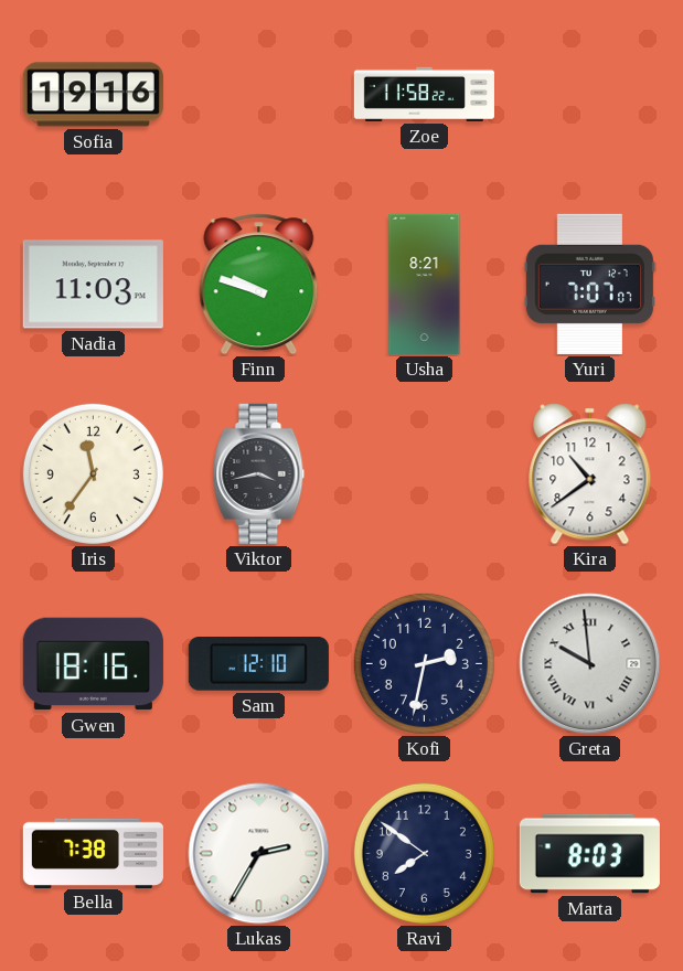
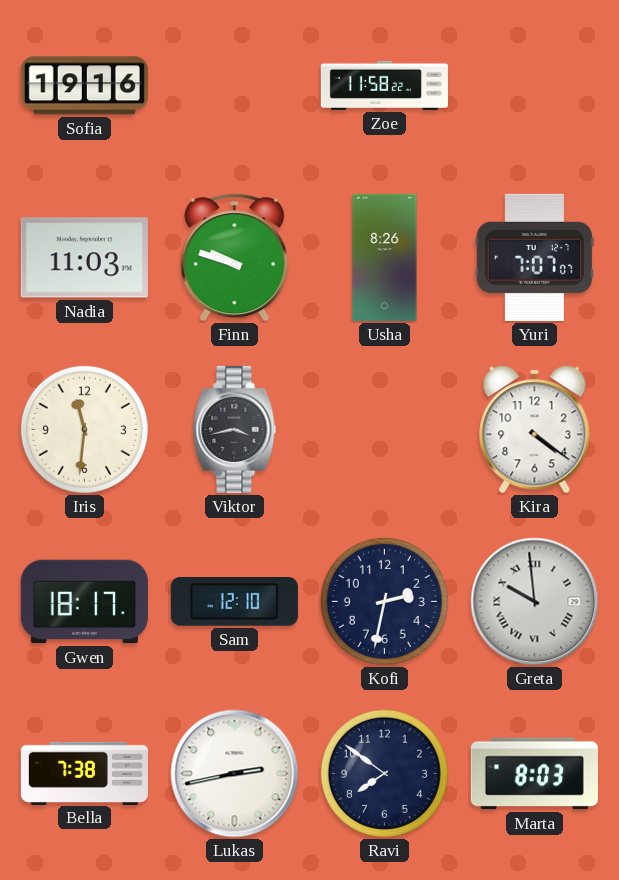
Usha: 8:21 -> 8:26
Iris: 11:36 -> 11:31
Kira: 10:39 -> 4:21
Gwen: 18:16 -> 18:17
Lukas: 2:35 -> 2:43
